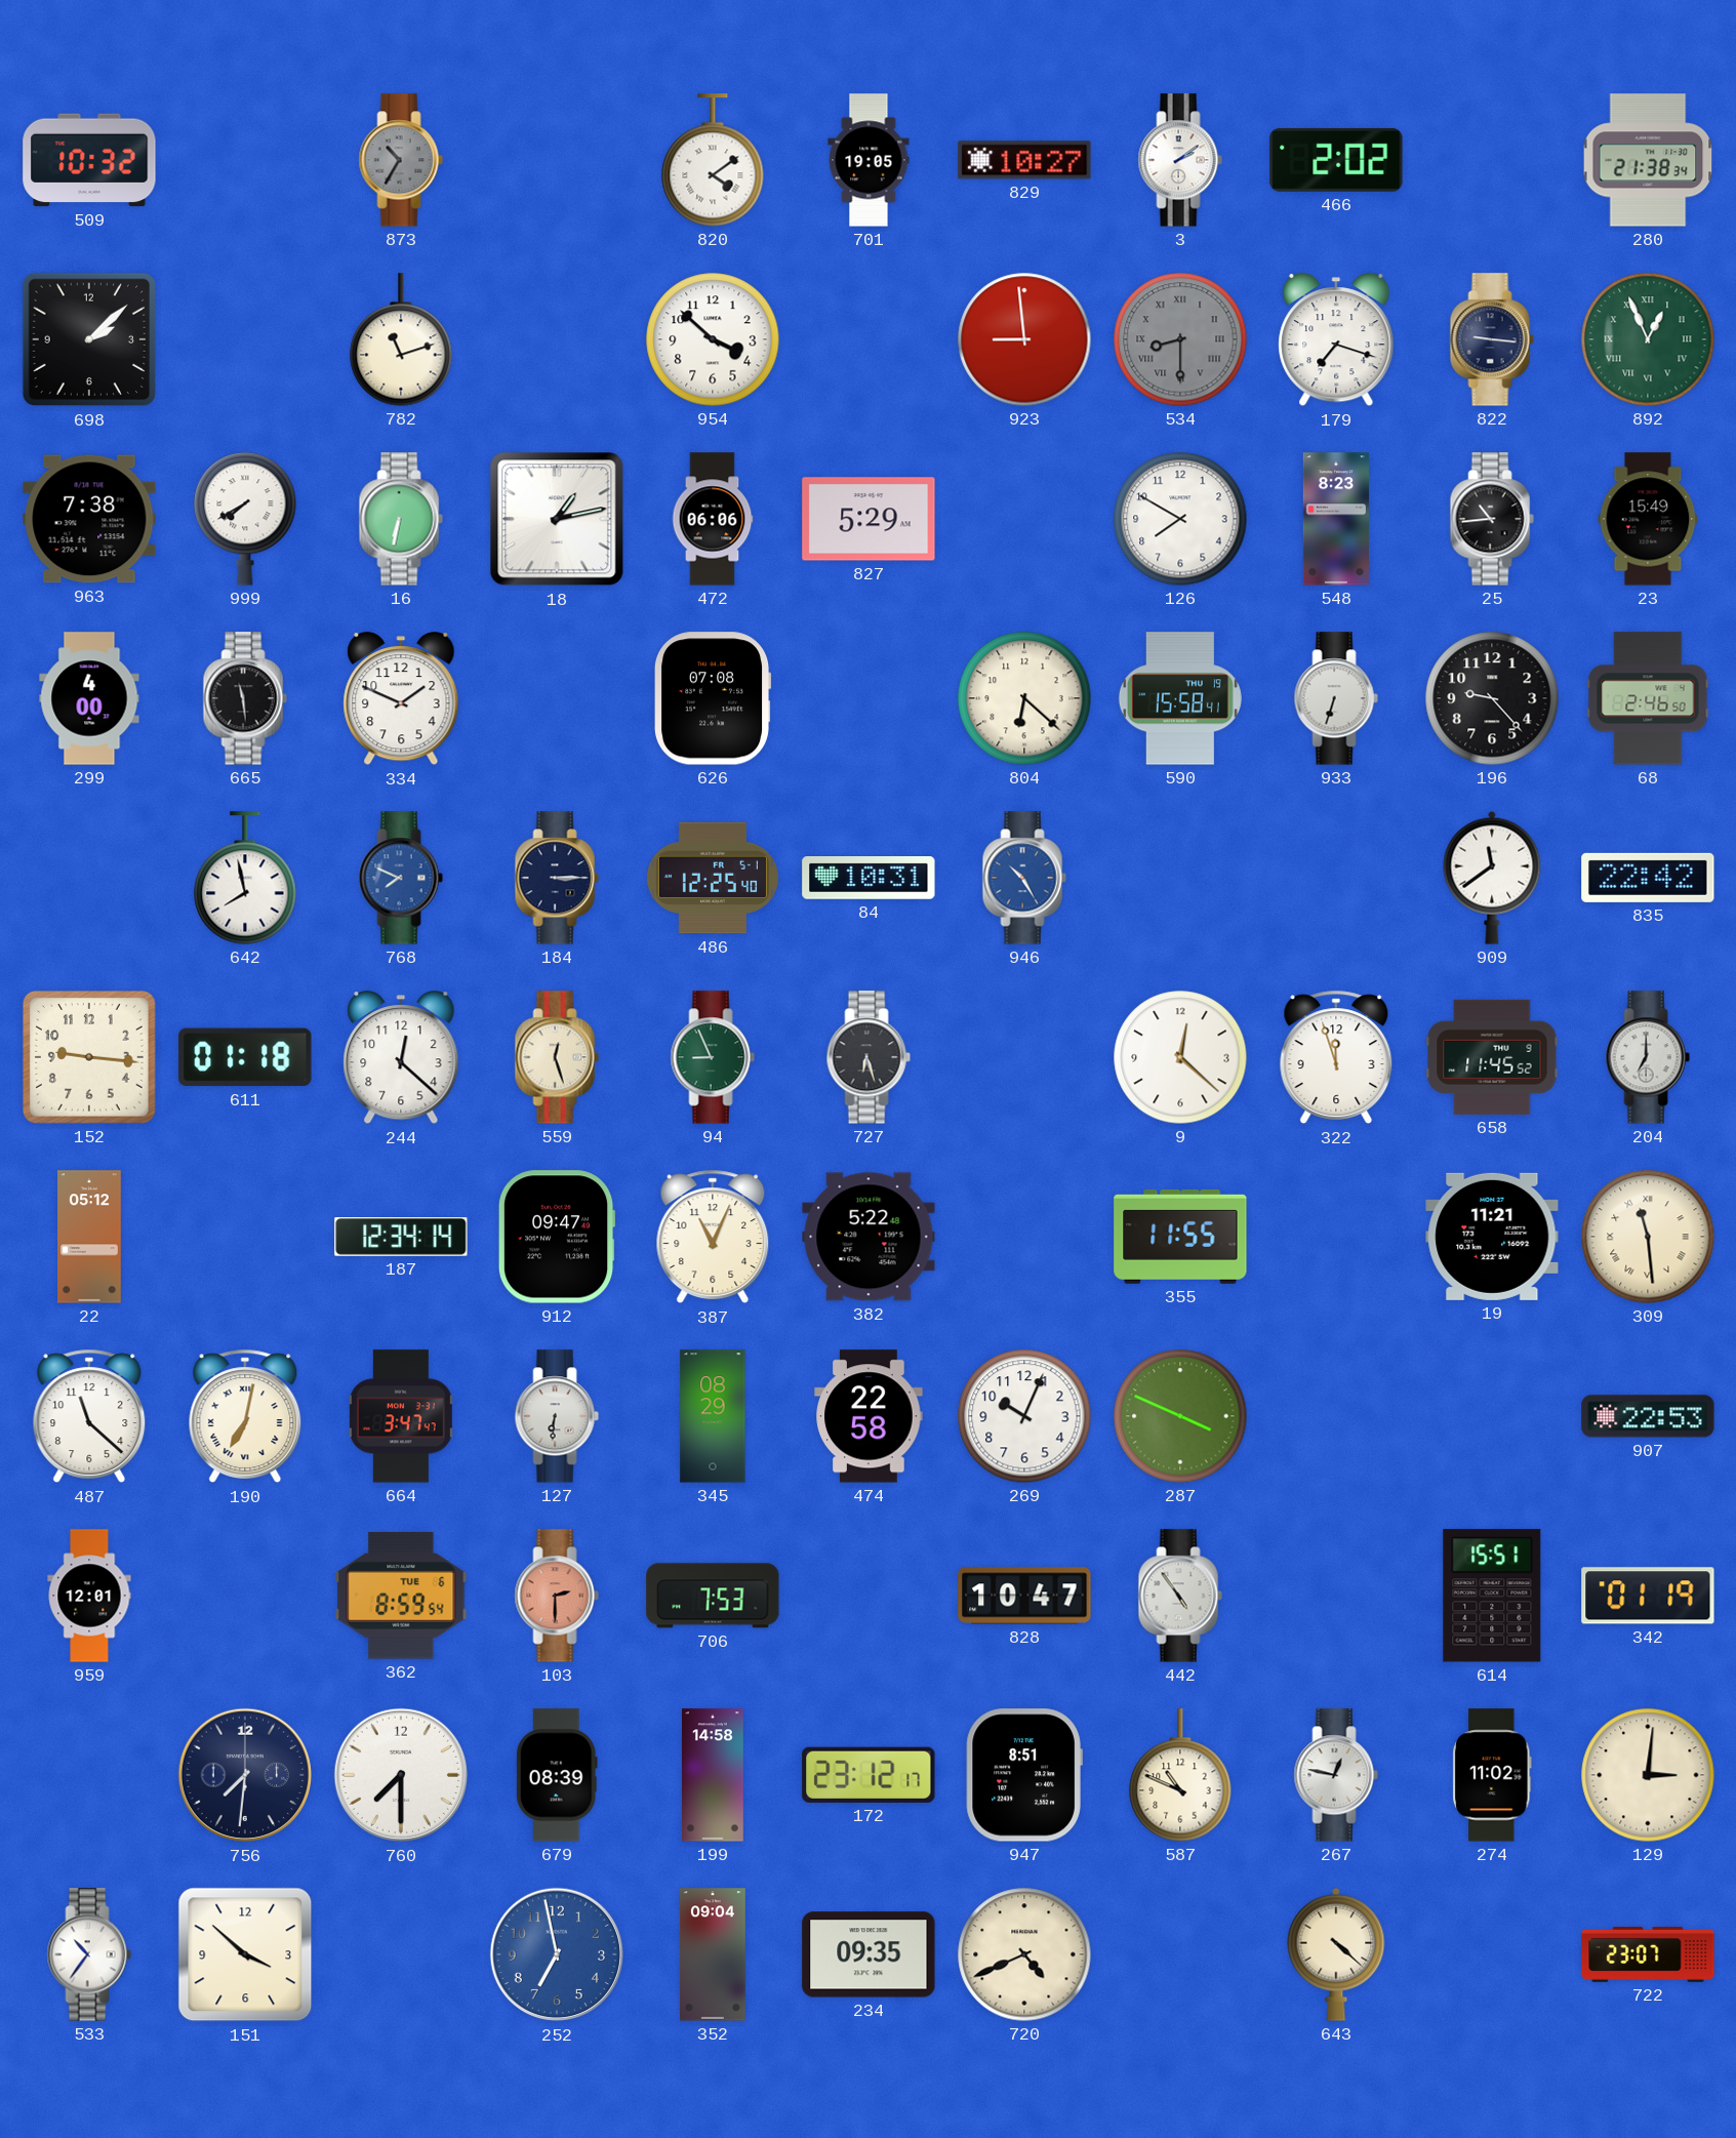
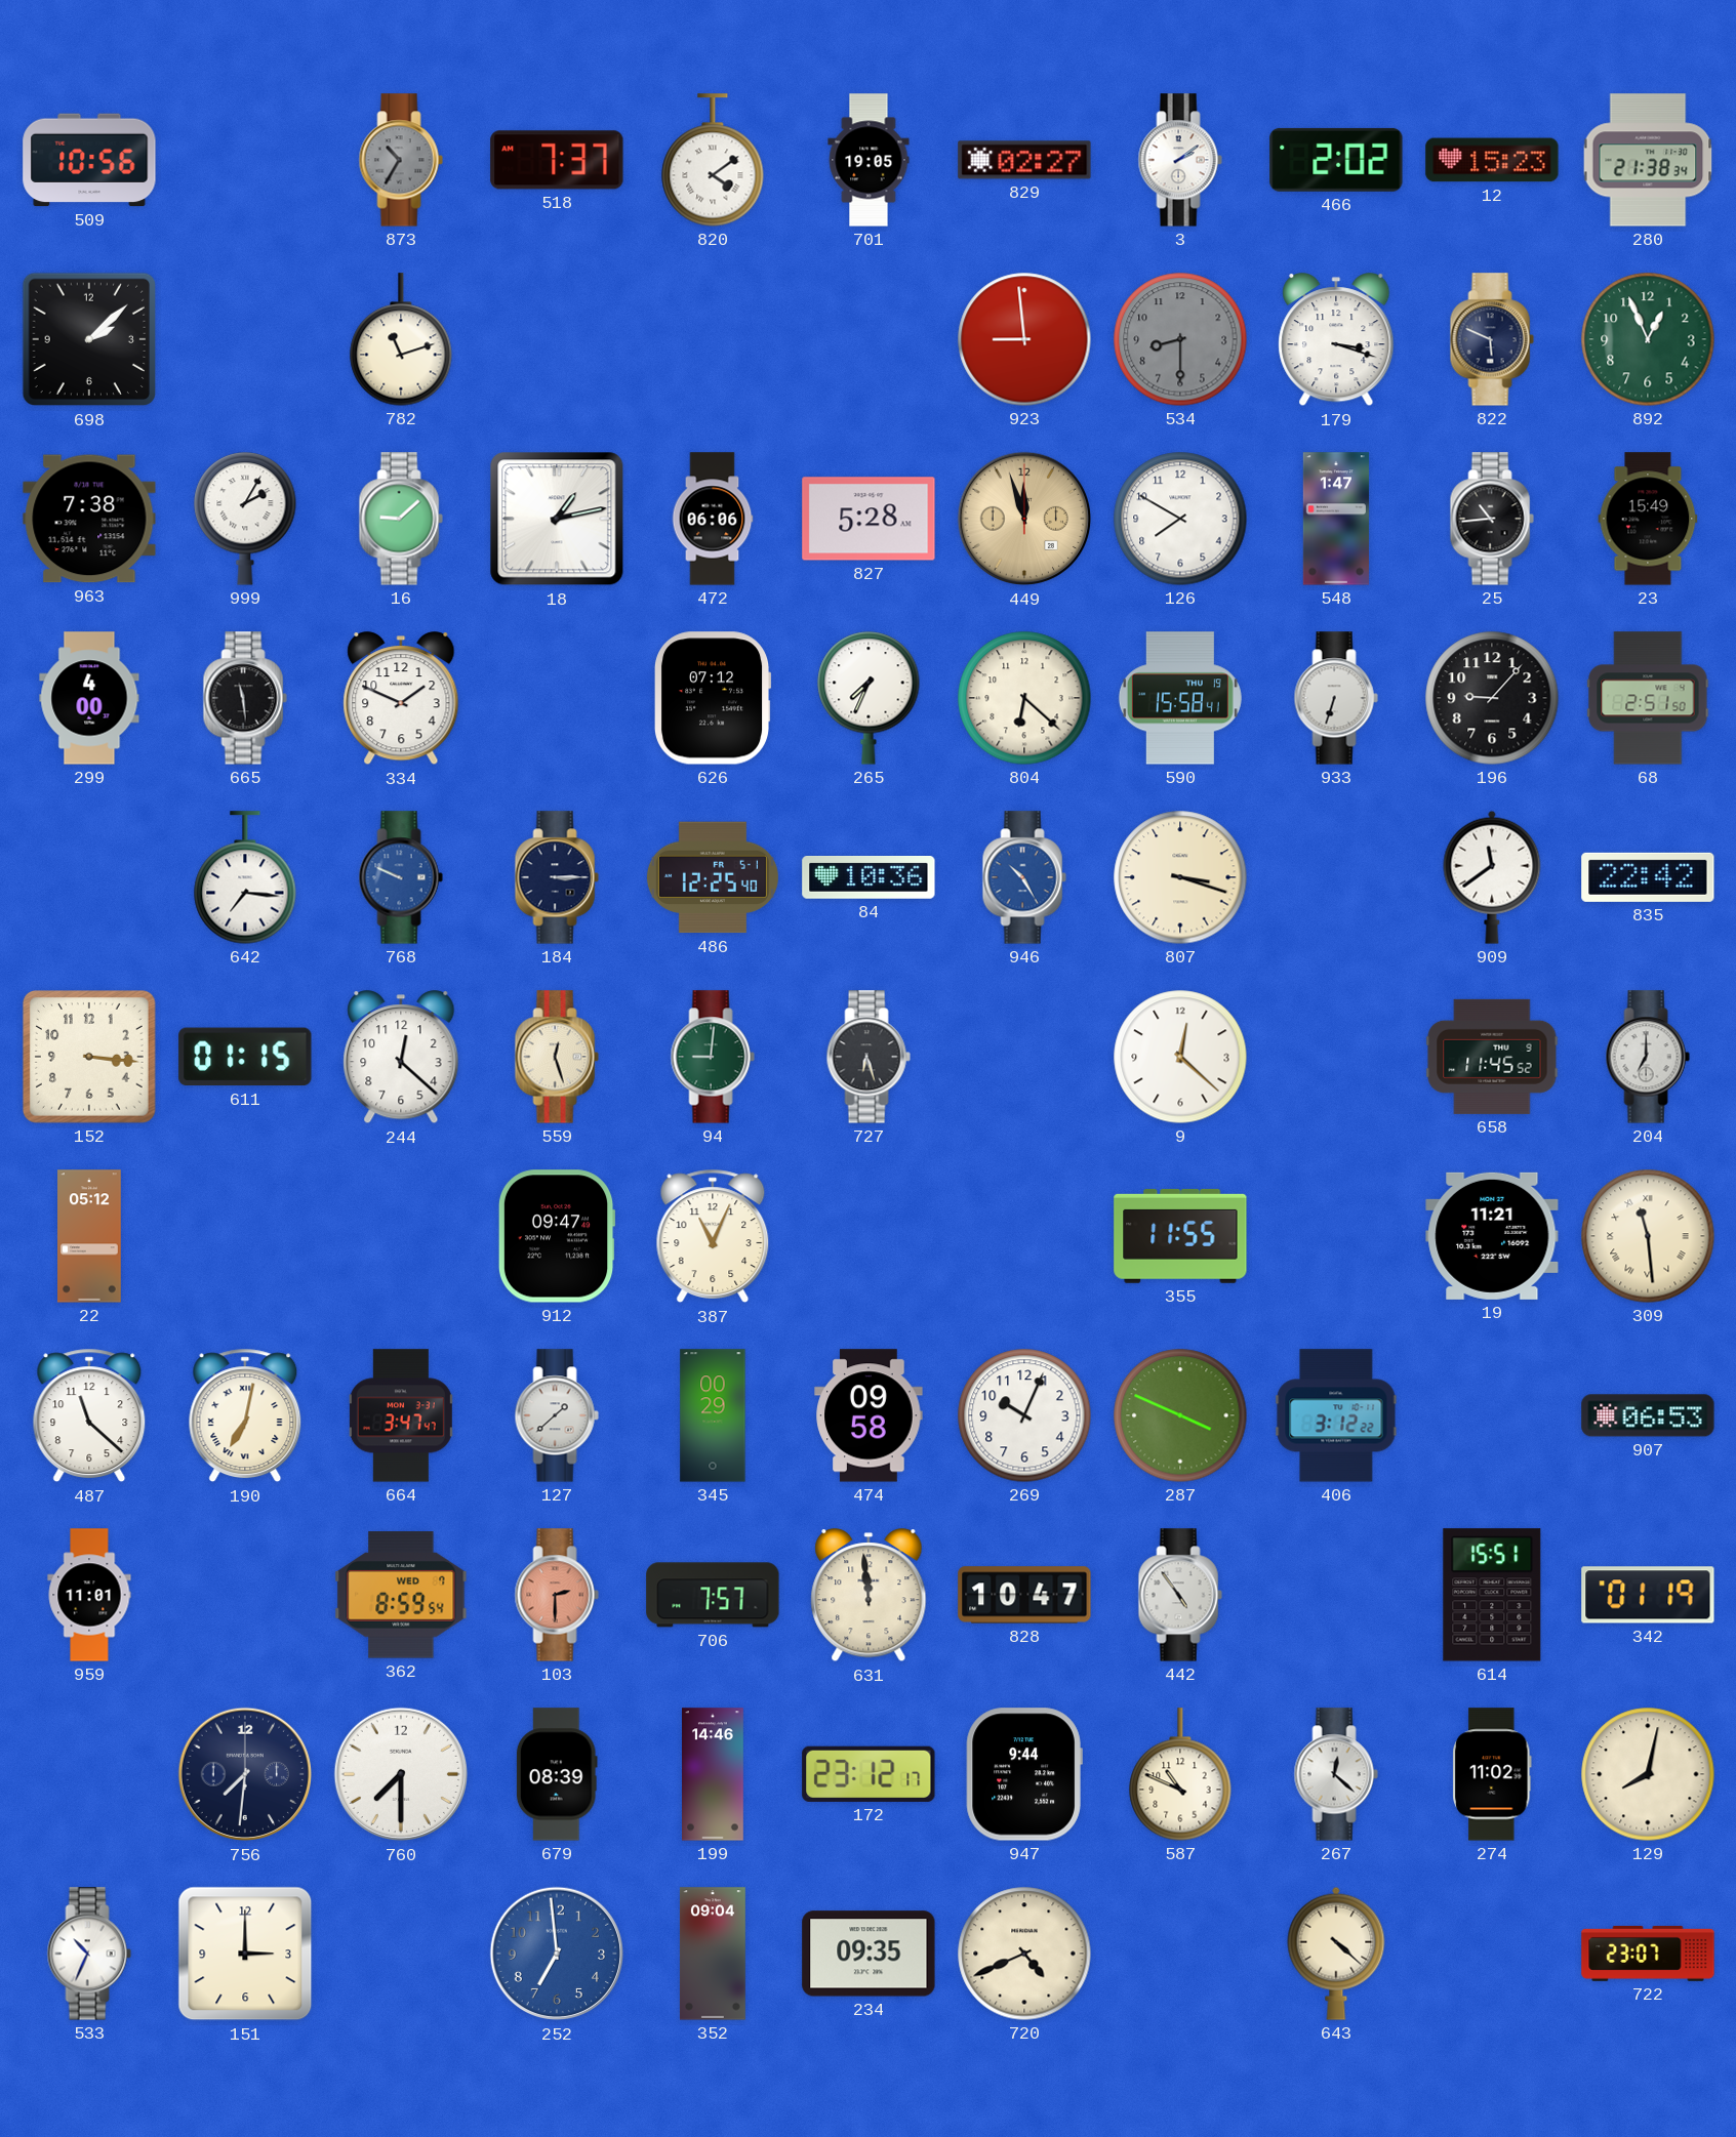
509: 10:32 -> 10:56
518: none -> 7:37
829: 10:27 -> 02:27
12: none -> 15:23
954: 3:52 -> none
534 numerals: Roman -> Arabic
179: 7:18 -> 3:18
822: 9:16 -> 5:49
892 numerals: Roman -> Arabic
999: 7:40 -> 2:05
16: 6:32 -> 9:08
827: 5:29 -> 5:28
449: none -> 11:57
548: 8:23 -> 1:47
626: 07:08 -> 07:12
265: none -> 7:34
196: 9:23 -> 9:07
68: 2:46 -> 2:51
642: 7:58 -> 7:16
768: 7:49 -> 9:49
84: 10:31 -> 10:36
807: none -> 3:18
152: 9:16 -> 3:16
611: 01:18 -> 01:15
94: 8:56 -> 9:01
322: 11:57 -> none
187: 12:34 -> none
382: 5:22 -> none
127: 6:31 -> 1:38
345: 08:29 -> 00:29
474: 22:58 -> 09:58
406: none -> 3:12
907: 22:53 -> 06:53
959: 12:01 -> 11:01
362 date: TUE 6 -> WED 7
706: 7:53 -> 7:57
631: none -> 11:59
199: 14:58 -> 14:46
947: 8:51 -> 9:44
267: 12:47 -> 12:22
129: 3:01 -> 8:02
533: 10:36 -> 10:34
151: 3:52 -> 3:00
252: 6:58 -> 6:59
